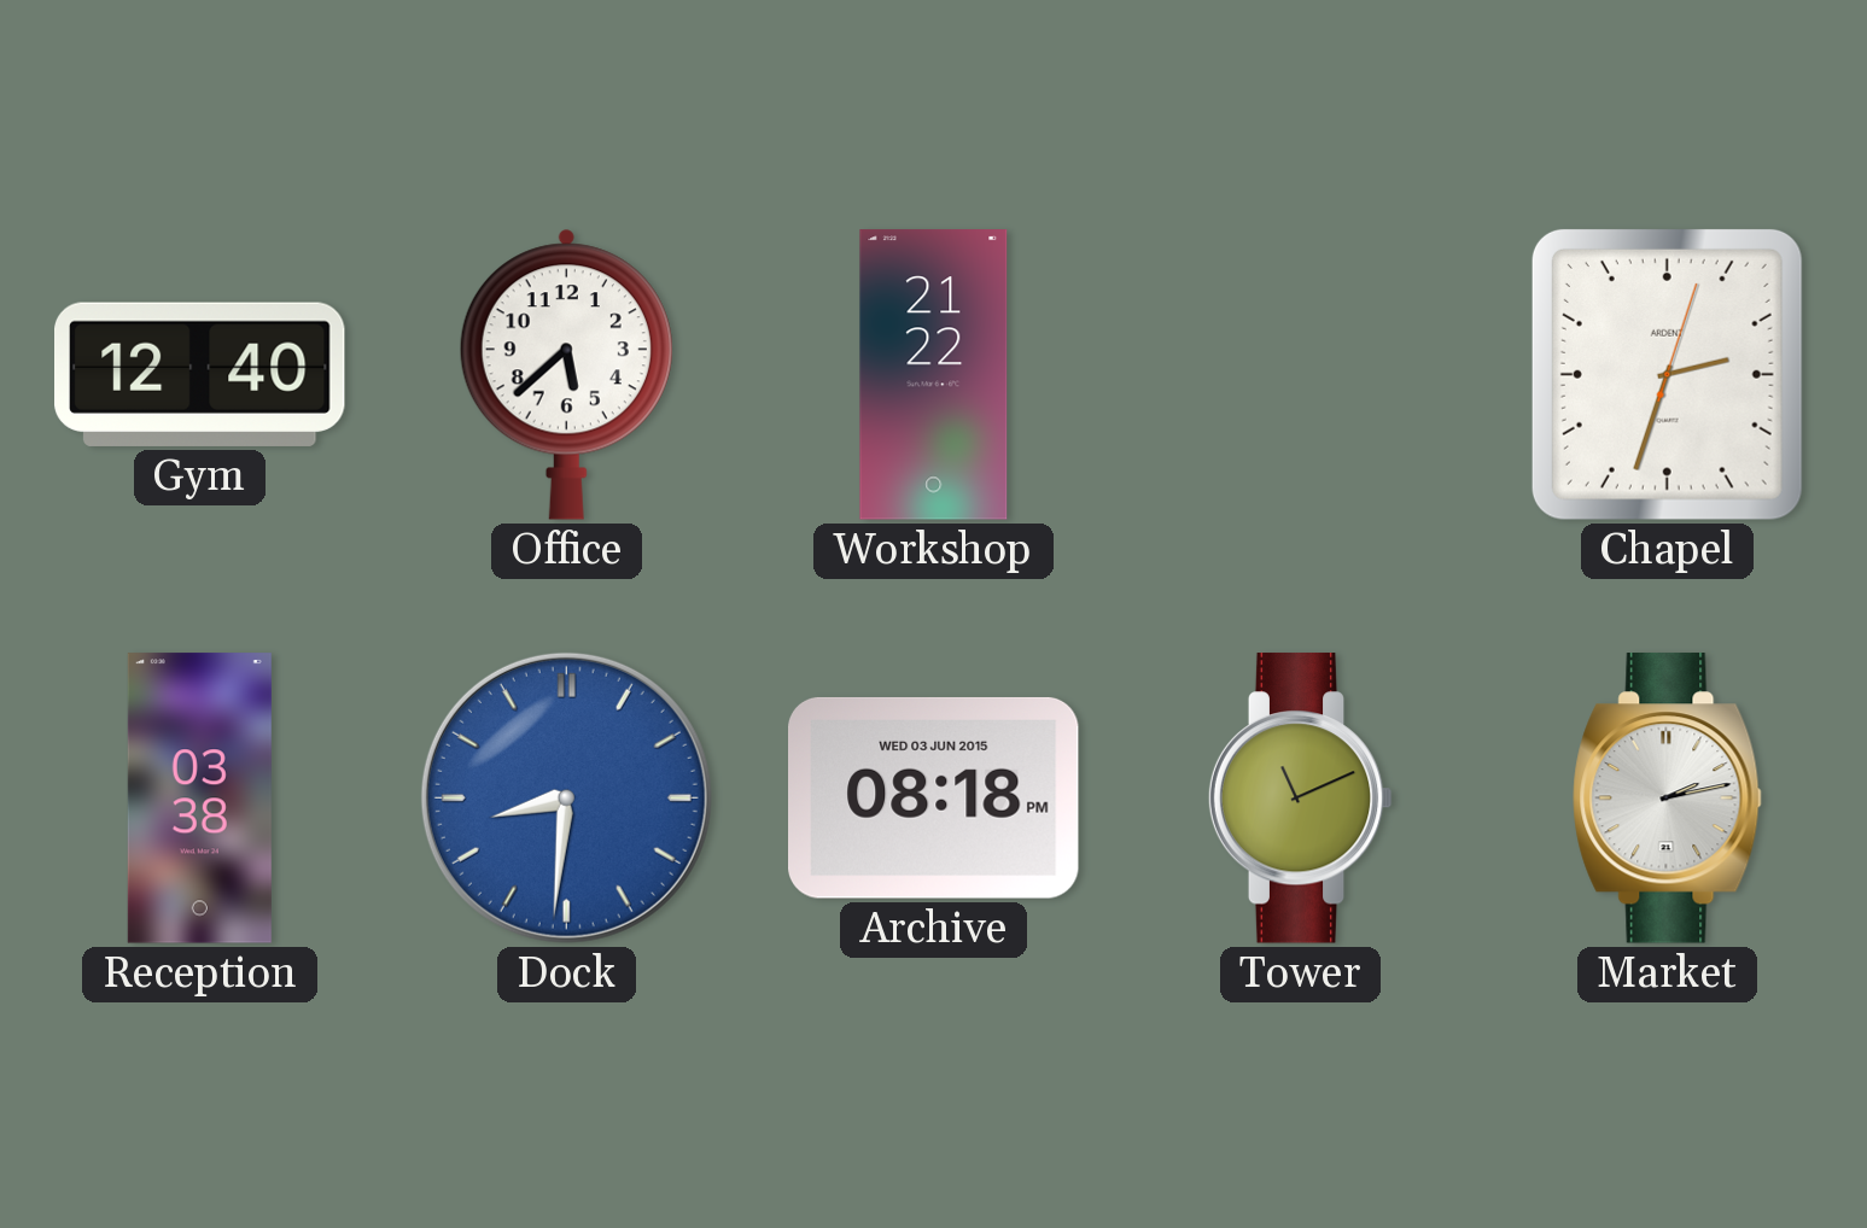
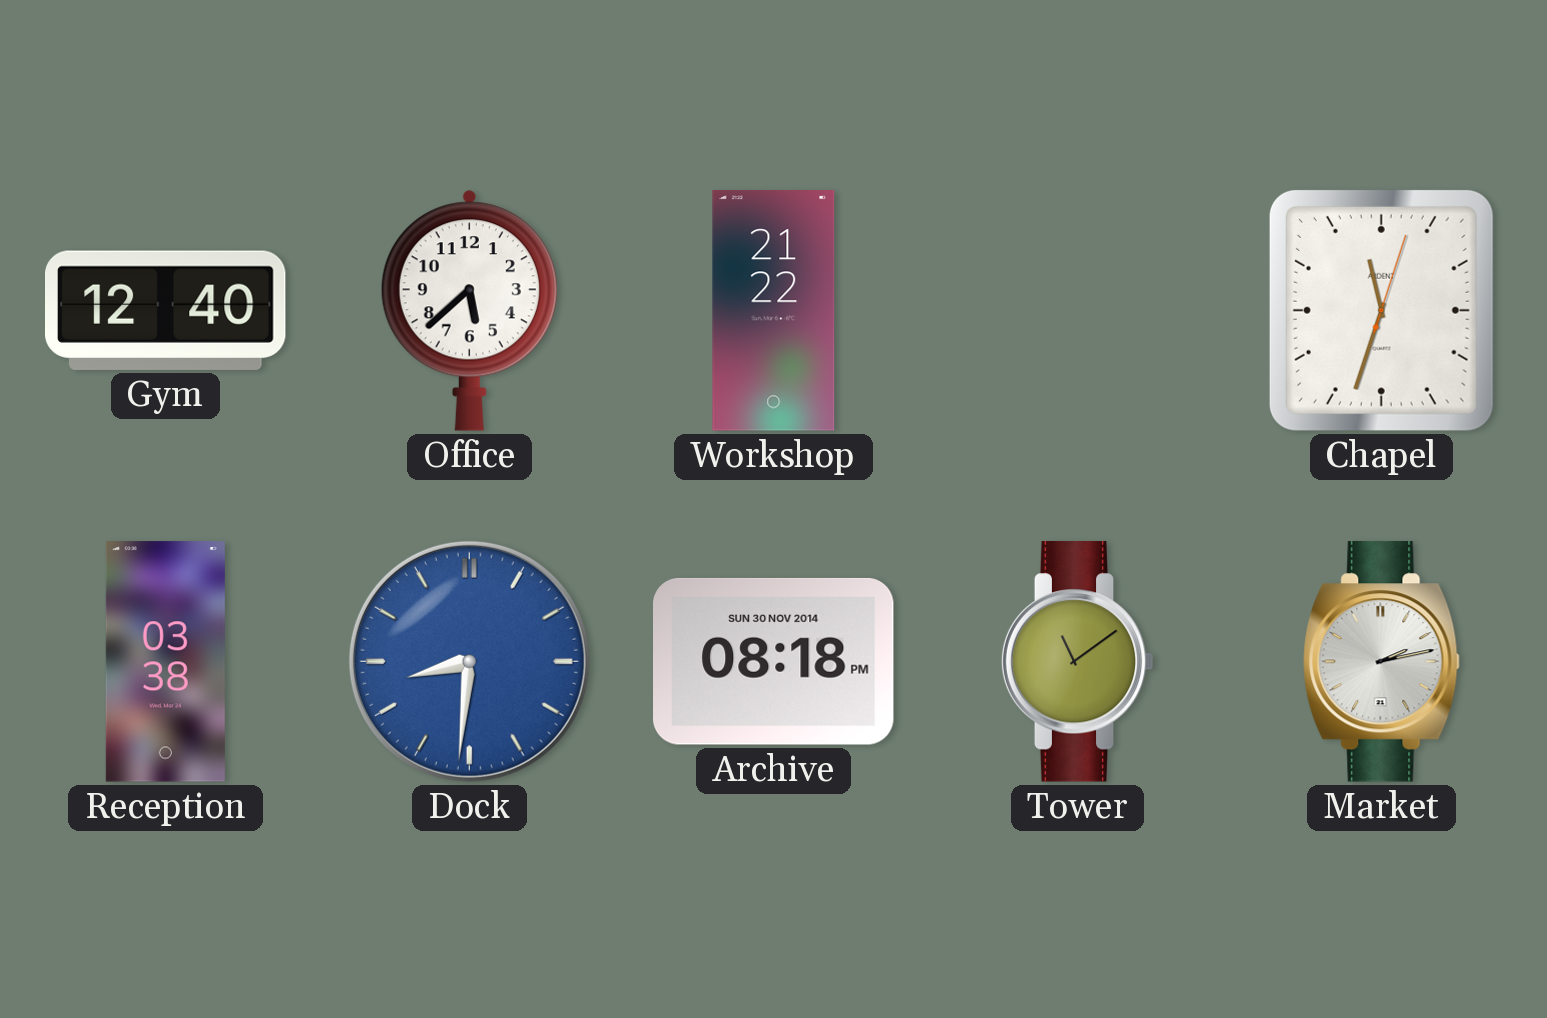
Chapel: 2:33 -> 11:33
Archive date: WED 03 JUN 2015 -> SUN 30 NOV 2014
Tower: 11:11 -> 11:09
